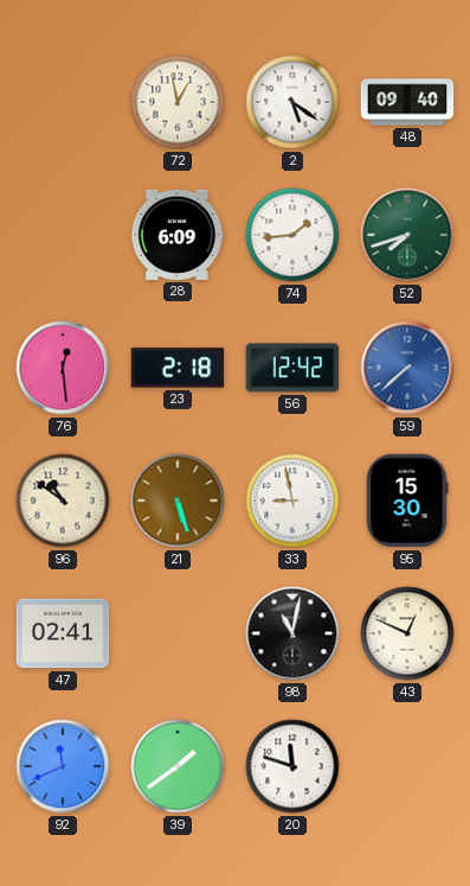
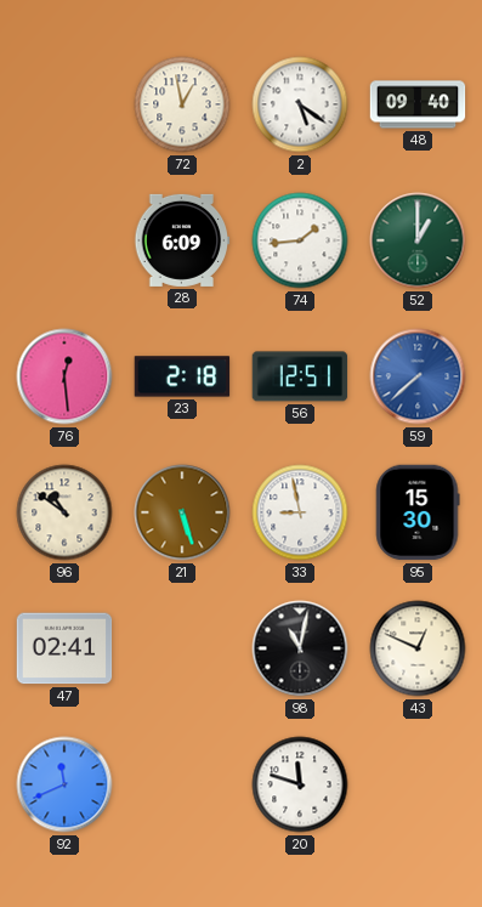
52: 7:42 -> 1:00
56: 12:42 -> 12:51
39: 1:39 -> none
